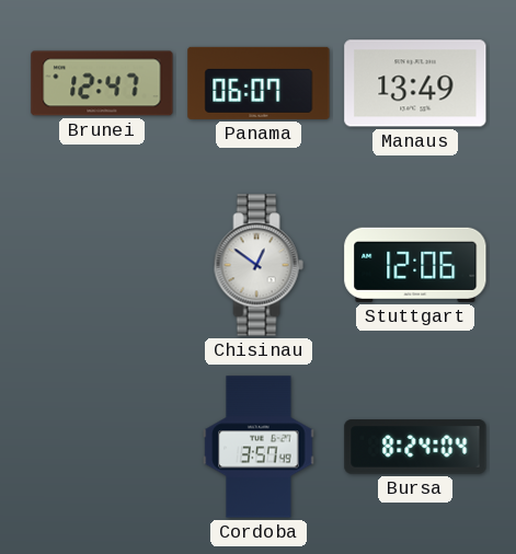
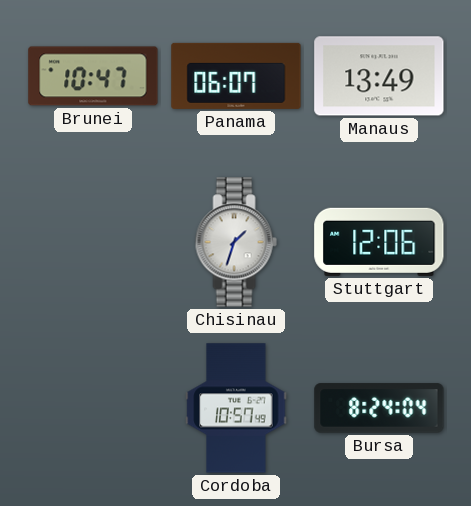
Brunei: 12:47 -> 10:47
Chisinau: 12:51 -> 1:33
Cordoba: 3:57 -> 10:57
